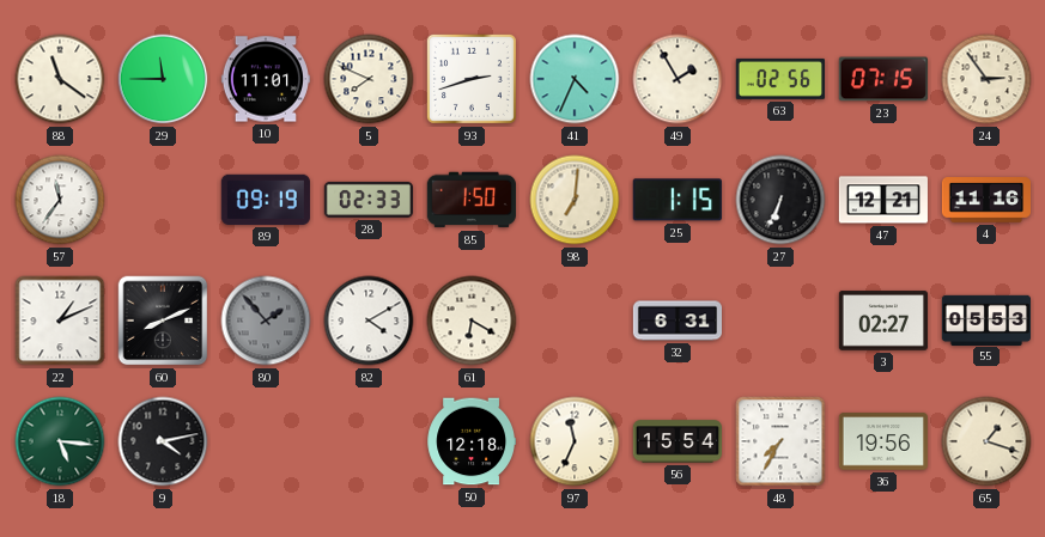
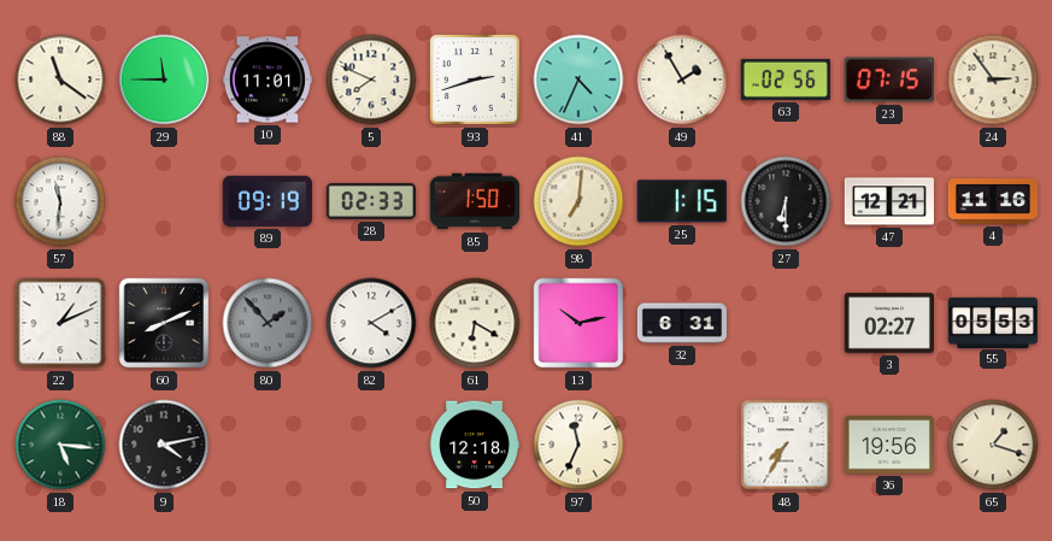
57: 11:36 -> 11:31
27: 6:34 -> 6:30
13: none -> 10:13
56: 15:54 -> none
